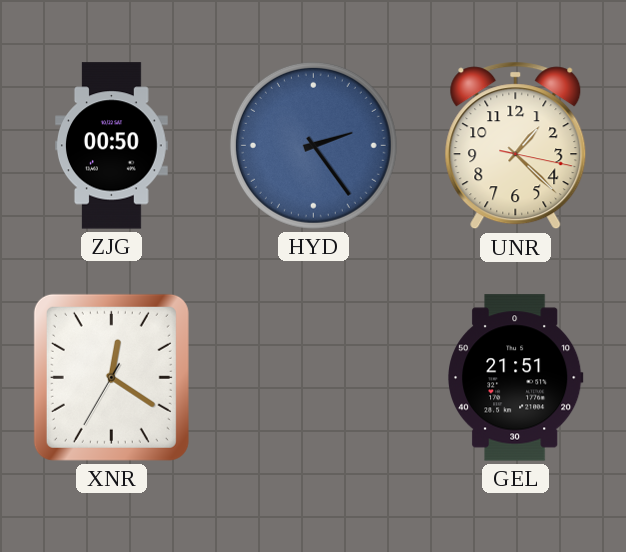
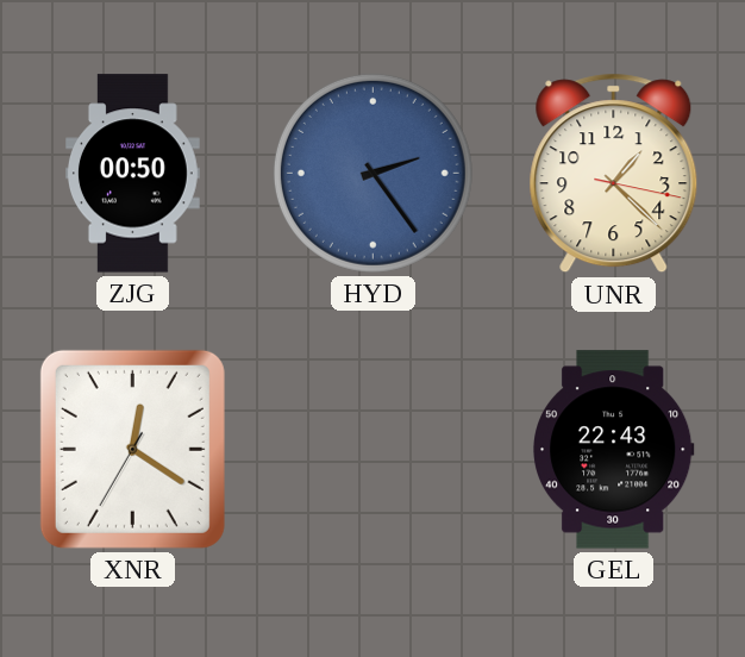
GEL: 21:51 -> 22:43
